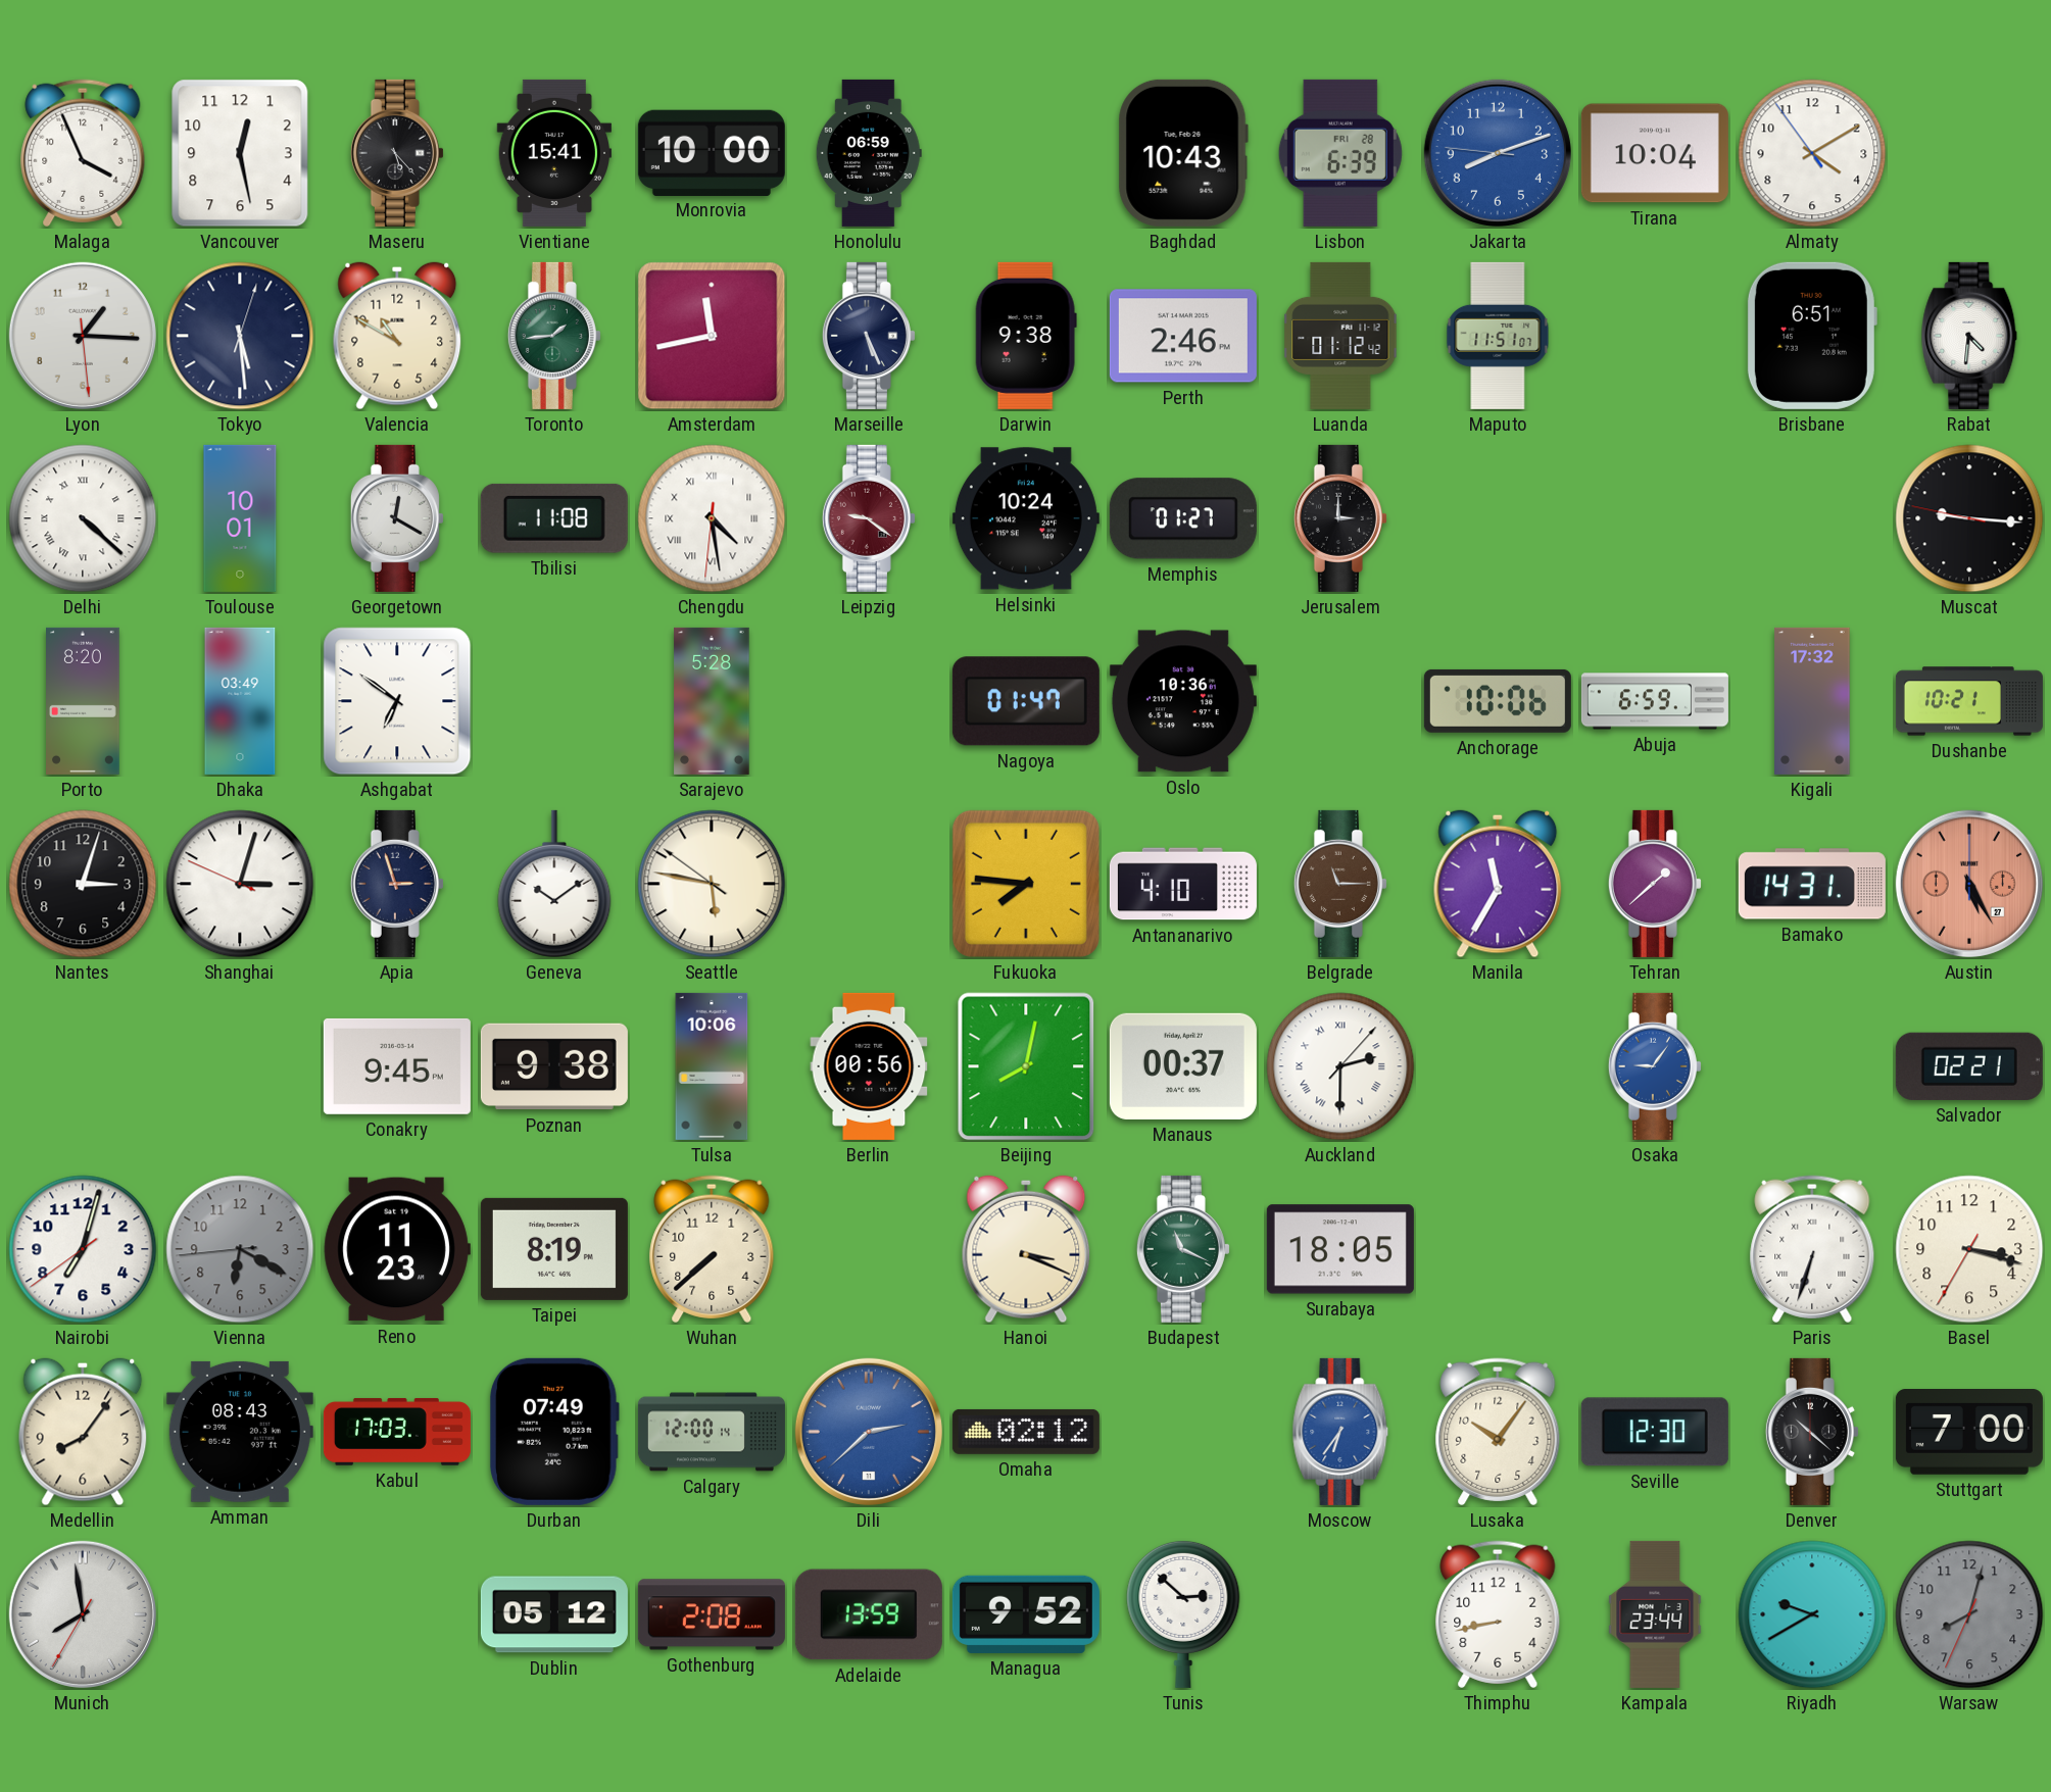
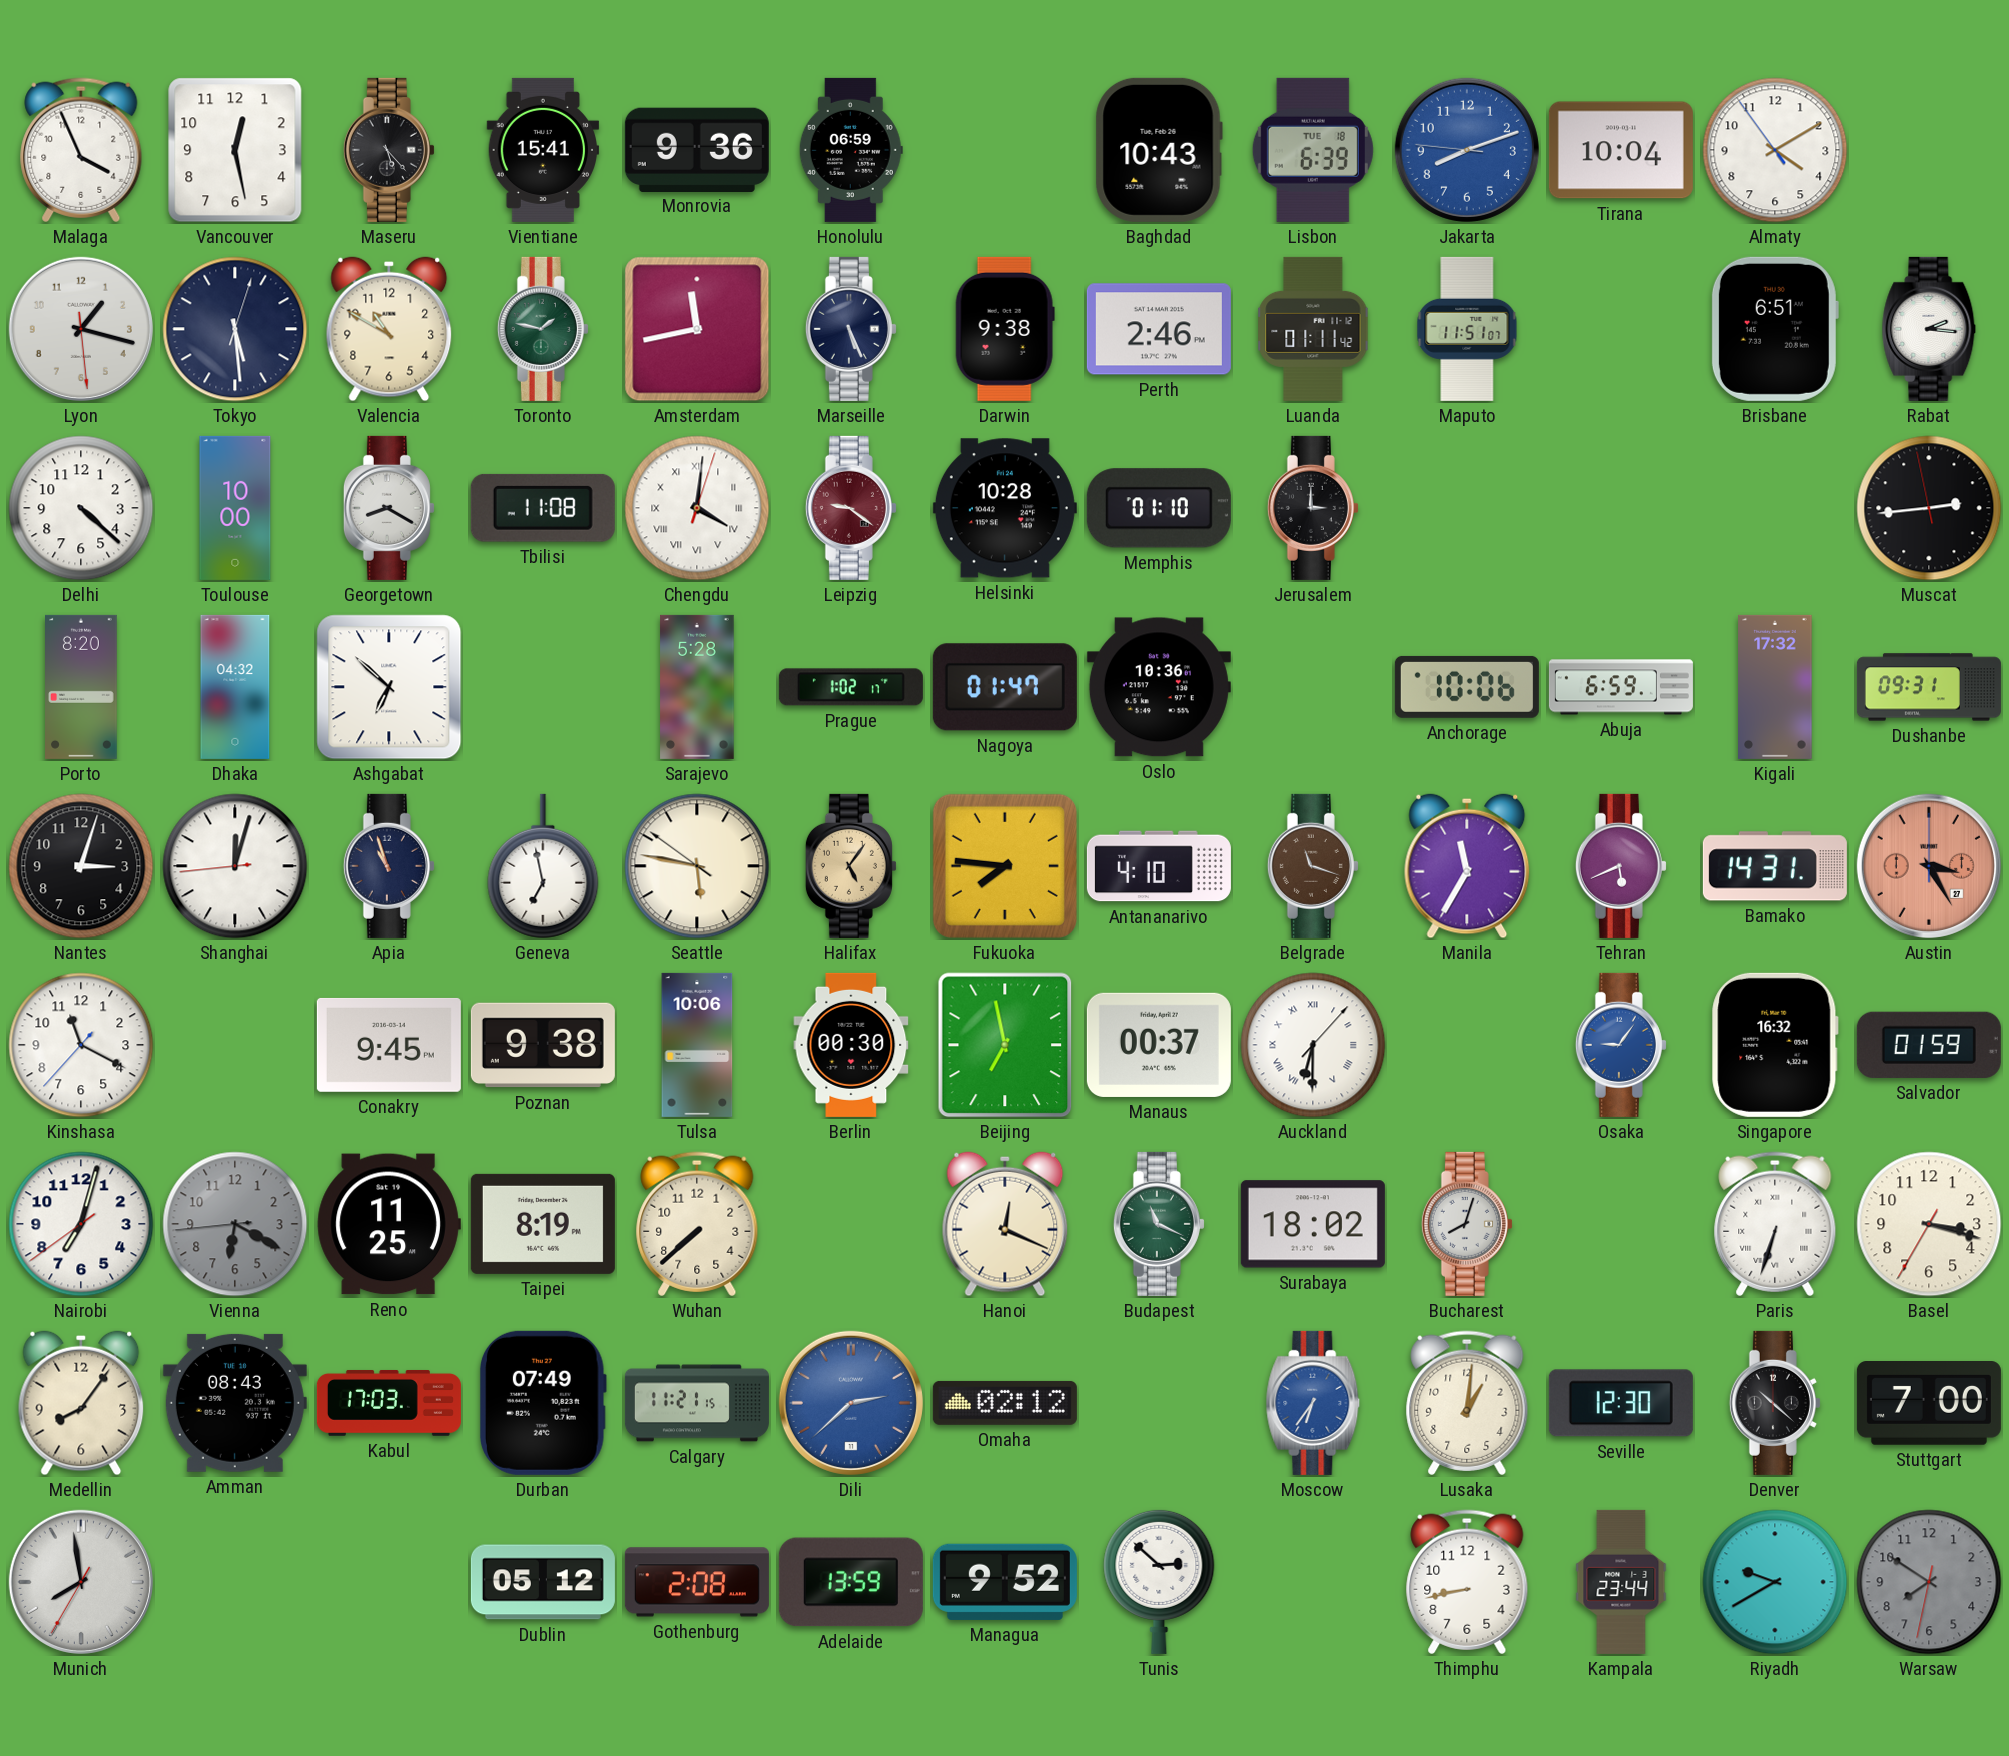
Monrovia: 10:00 -> 9:36
Lisbon date: FRI 28 -> TUE 18
Lyon: 1:15 -> 1:17
Toronto: 1:44 -> 1:47
Luanda: 01:12 -> 01:11
Rabat: 4:31 -> 2:16
Delhi numerals: Roman -> Arabic
Toulouse: 10:01 -> 10:00
Georgetown: 12:20 -> 8:20
Chengdu: 4:28 -> 4:01
Helsinki: 10:24 -> 10:28
Memphis: 01:27 -> 01:10
Muscat: 9:15 -> 2:43
Dhaka: 03:49 -> 04:32
Ashgabat: 6:51 -> 6:52
Prague: none -> 1:02
Dushanbe: 10:21 -> 09:31
Shanghai: 3:02 -> 12:02
Apia: 2:57 -> 10:57
Geneva: 10:09 -> 6:58
Halifax: none -> 5:06
Belgrade: 11:15 -> 11:18
Tehran: 1:38 -> 5:41
Austin: 5:25 -> 3:25
Kinshasa: none -> 11:19
Berlin: 00:56 -> 00:30
Beijing: 8:02 -> 6:58
Auckland: 2:30 -> 6:30
Singapore: none -> 16:32
Salvador: 02:21 -> 01:59
Reno: 11:23 -> 11:25
Hanoi: 3:19 -> 12:19
Surabaya: 18:05 -> 18:02
Bucharest: none -> 8:03
Calgary: 12:00 -> 11:21
Lusaka: 10:06 -> 1:01
Warsaw: 8:02 -> 7:50
